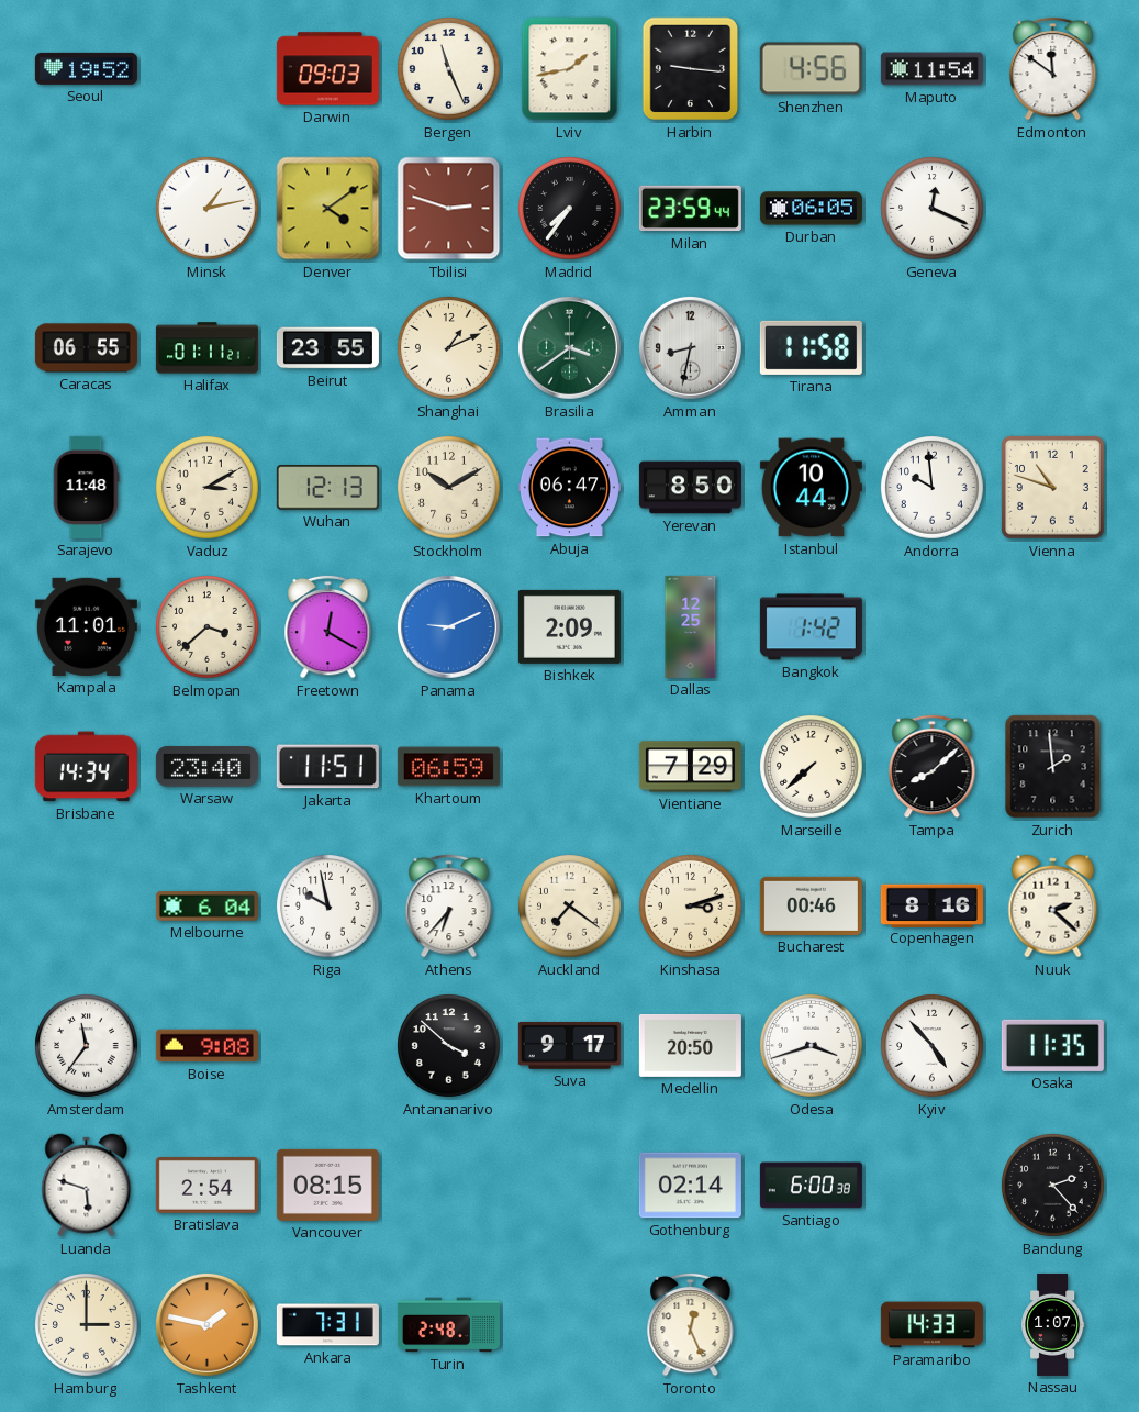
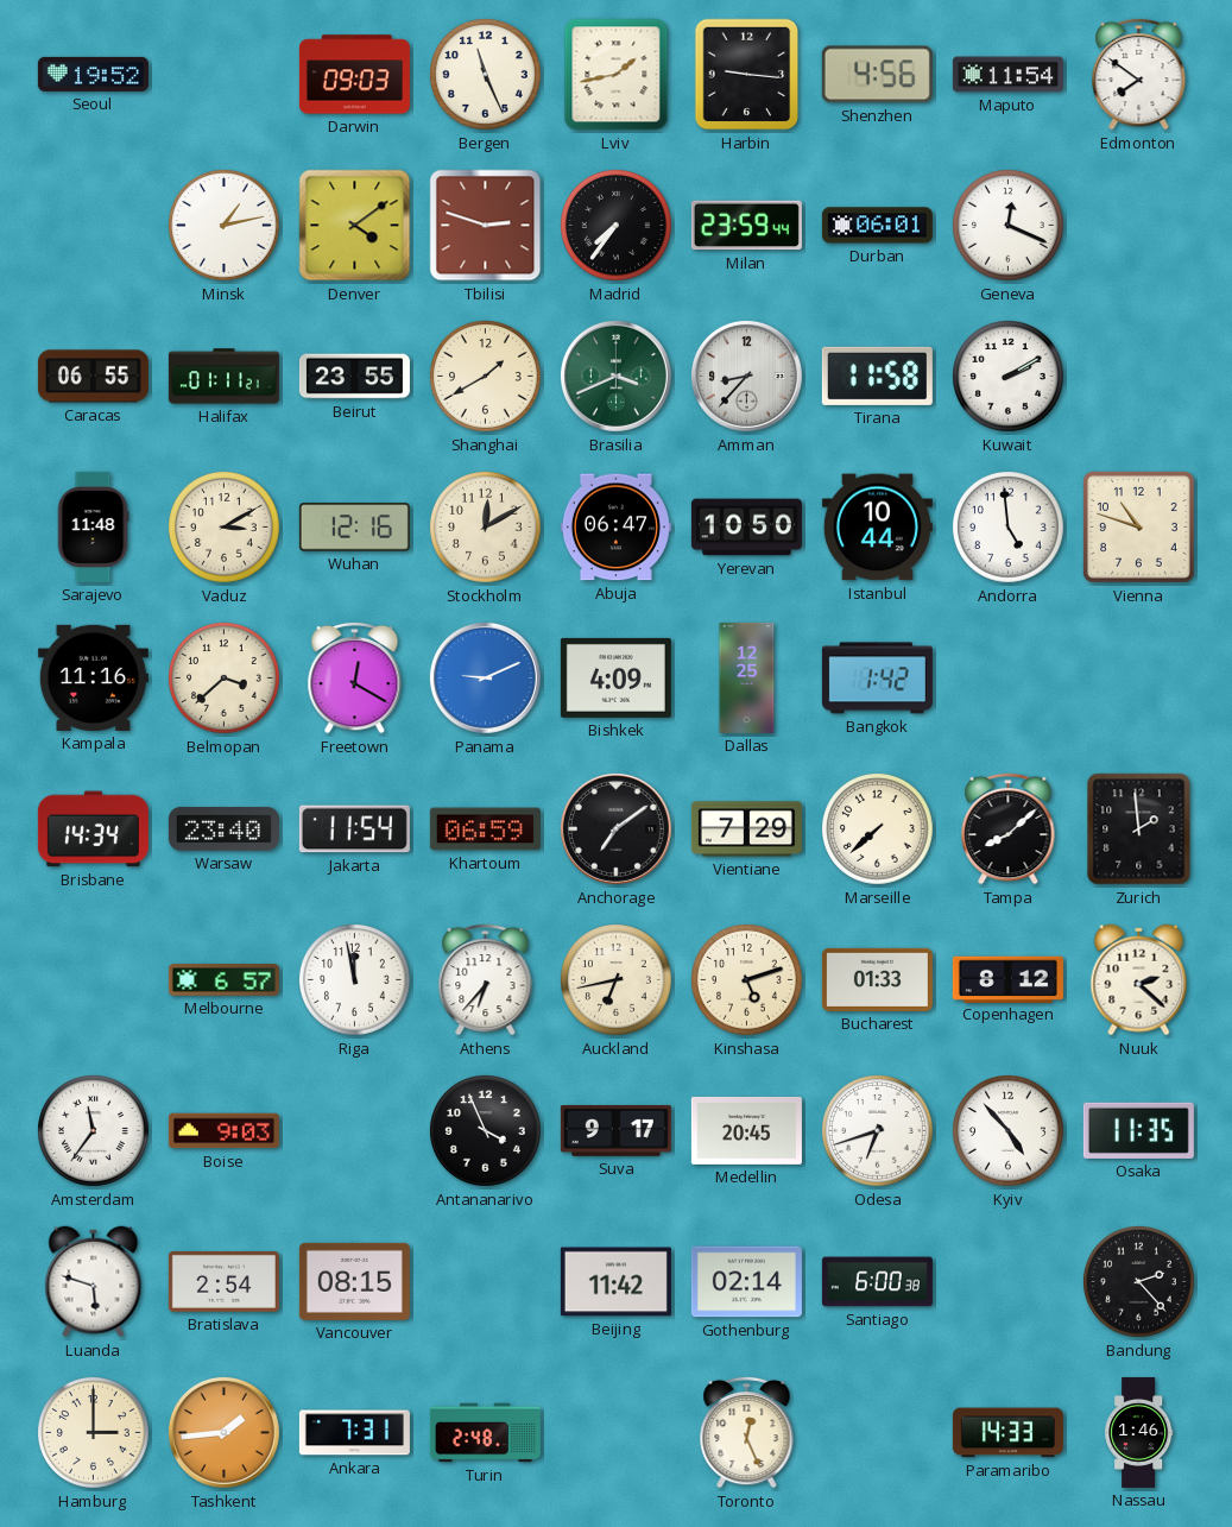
Edmonton: 11:51 -> 7:51
Durban: 06:05 -> 06:01
Shanghai: 1:11 -> 1:40
Brasilia: 3:39 -> 3:41
Amman: 8:32 -> 8:37
Kuwait: none -> 2:10
Wuhan: 12:13 -> 12:16
Stockholm: 10:10 -> 12:10
Yerevan: 8:50 -> 10:50
Andorra: 9:59 -> 4:59
Kampala: 11:01 -> 11:16
Bishkek: 2:09 -> 4:09
Jakarta: 11:51 -> 11:54
Anchorage: none -> 7:09
Melbourne: 6:04 -> 6:57
Riga: 9:58 -> 11:58
Auckland: 7:21 -> 6:43
Kinshasa: 3:12 -> 5:12
Bucharest: 00:46 -> 01:33
Copenhagen: 8:16 -> 8:12
Boise: 9:08 -> 9:03
Antananarivo: 3:52 -> 3:56
Medellin: 20:50 -> 20:45
Odesa: 3:42 -> 6:42
Beijing: none -> 11:42
Tashkent: 1:47 -> 1:44
Nassau: 1:07 -> 1:46
